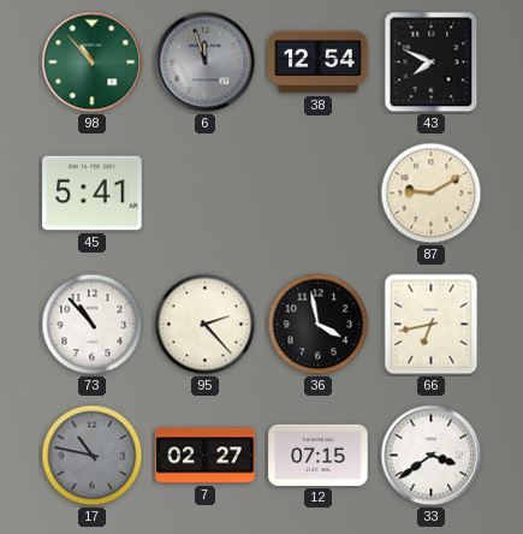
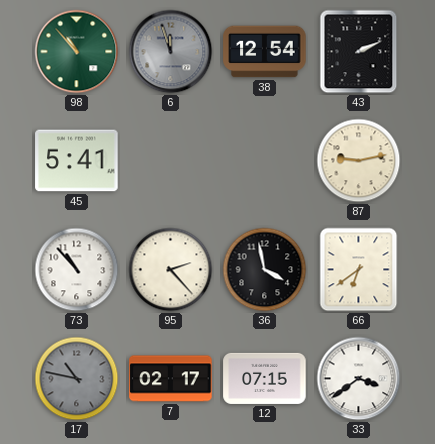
43: 7:49 -> 2:11
87: 9:10 -> 9:13
66: 6:43 -> 6:39
7: 02:27 -> 02:17
